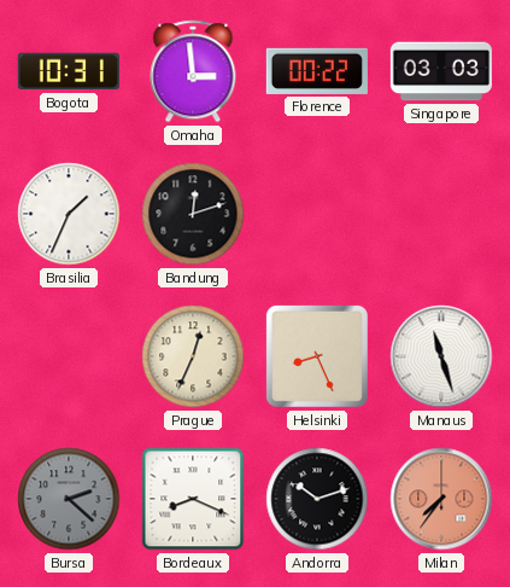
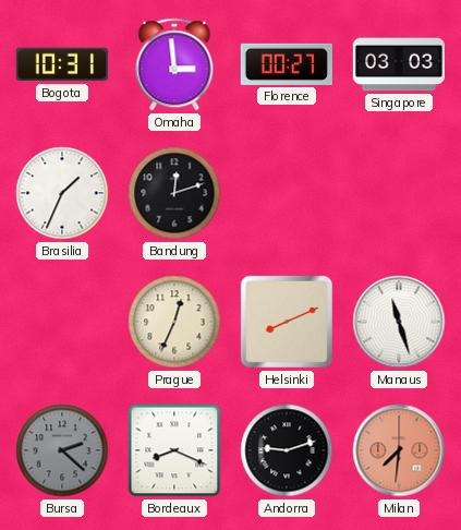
Florence: 00:22 -> 00:27
Helsinki: 8:26 -> 8:11
Andorra: 10:12 -> 9:12
Milan: 7:36 -> 7:31
